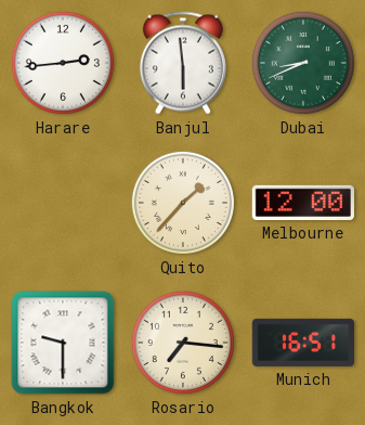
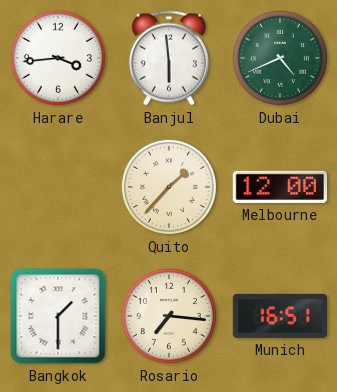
Harare: 2:44 -> 3:44
Dubai: 8:41 -> 4:41
Bangkok: 9:30 -> 1:30
